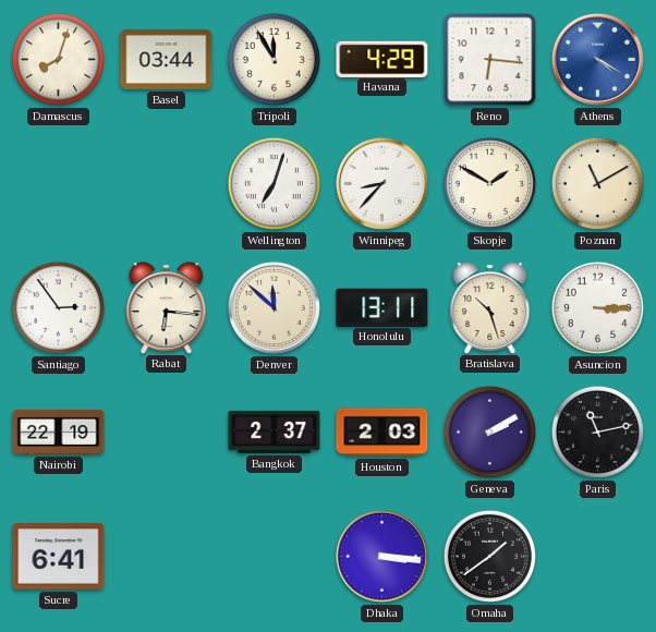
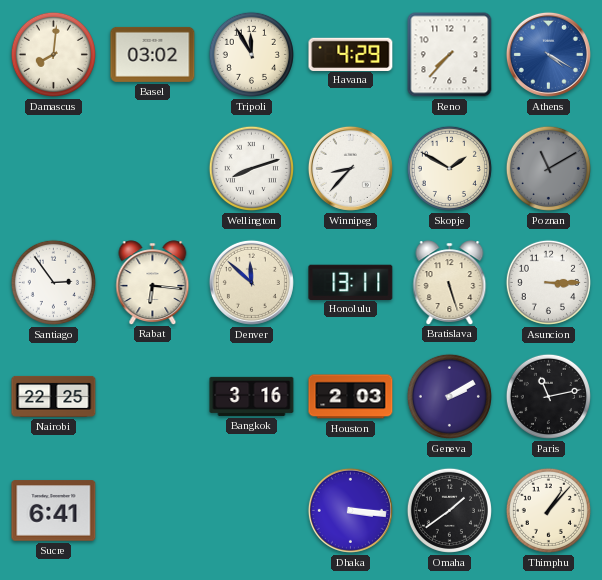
Damascus: 8:03 -> 8:01
Basel: 03:44 -> 03:02
Reno: 6:16 -> 7:37
Wellington: 7:03 -> 8:12
Poznan dial: cream -> grey
Bratislava: 10:27 -> 5:27
Nairobi: 22:19 -> 22:25
Bangkok: 2:37 -> 3:16
Thimphu: none -> 1:07
